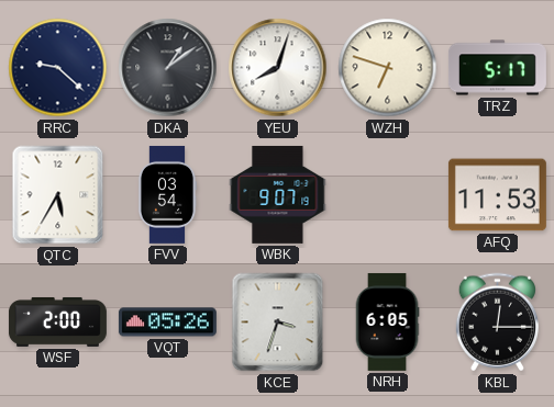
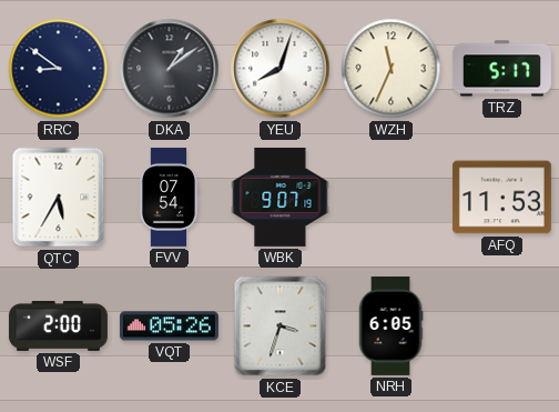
RRC: 9:22 -> 8:51
WZH: 6:48 -> 11:34
FVV: 03:54 -> 07:54
KBL: 12:15 -> none
